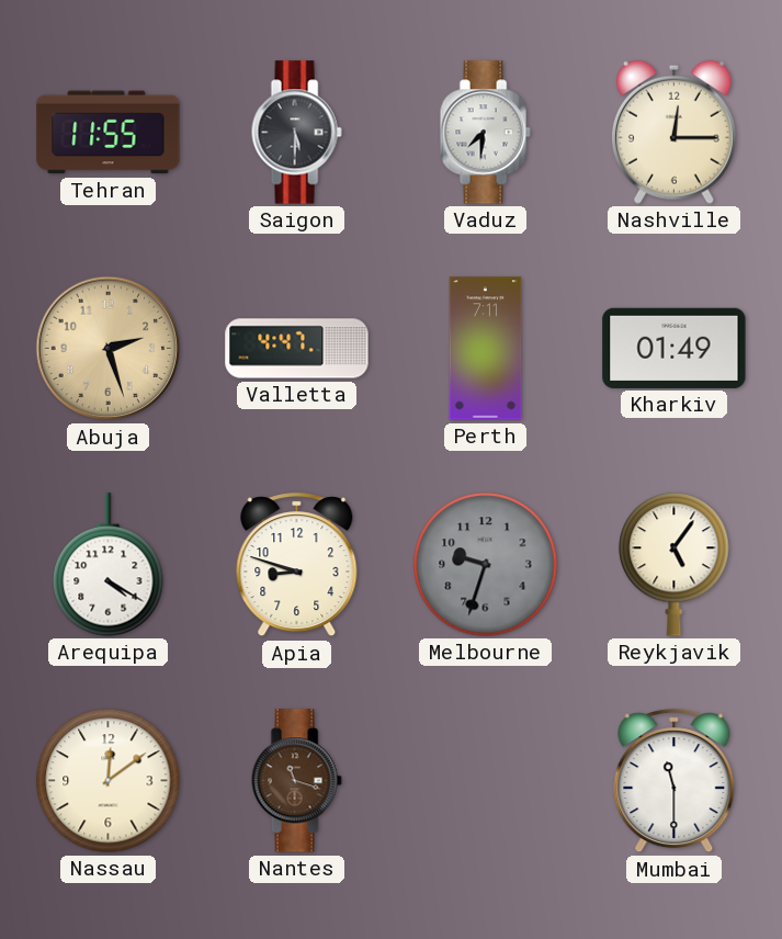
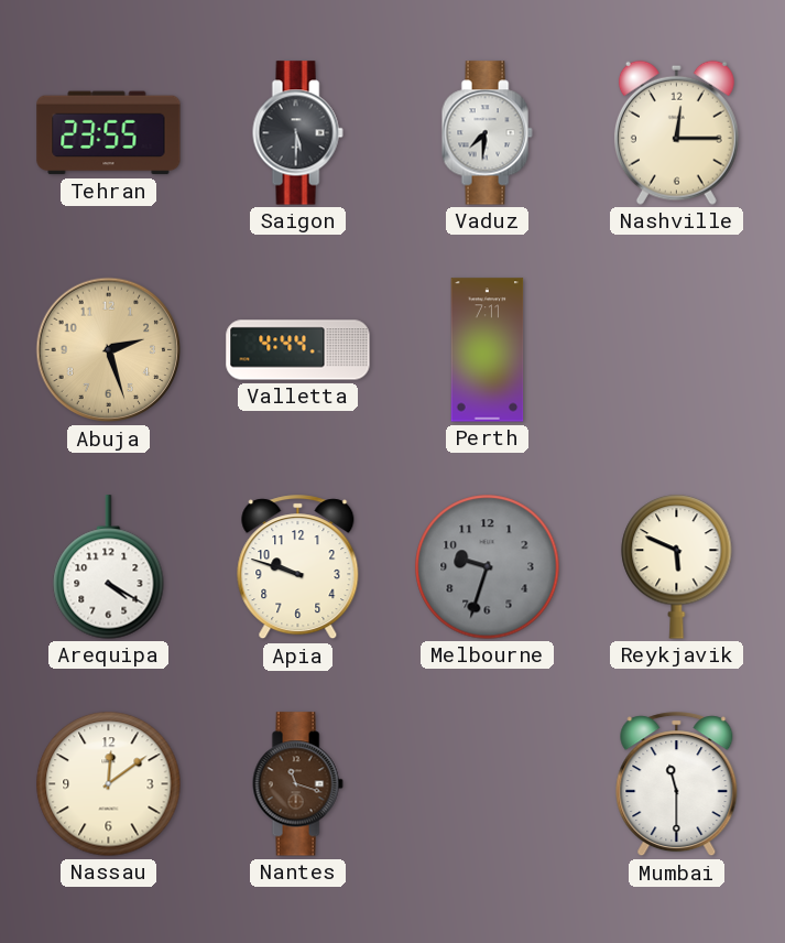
Tehran: 11:55 -> 23:55
Valletta: 4:47 -> 4:44
Kharkiv: 01:49 -> none
Apia: 8:48 -> 9:48
Reykjavik: 5:06 -> 5:49
